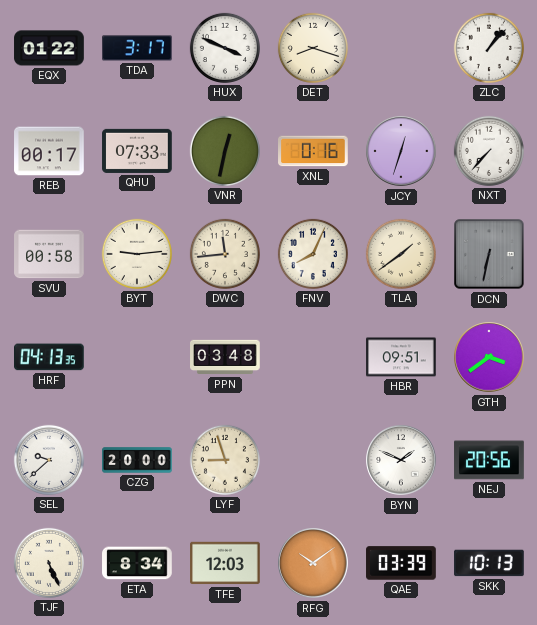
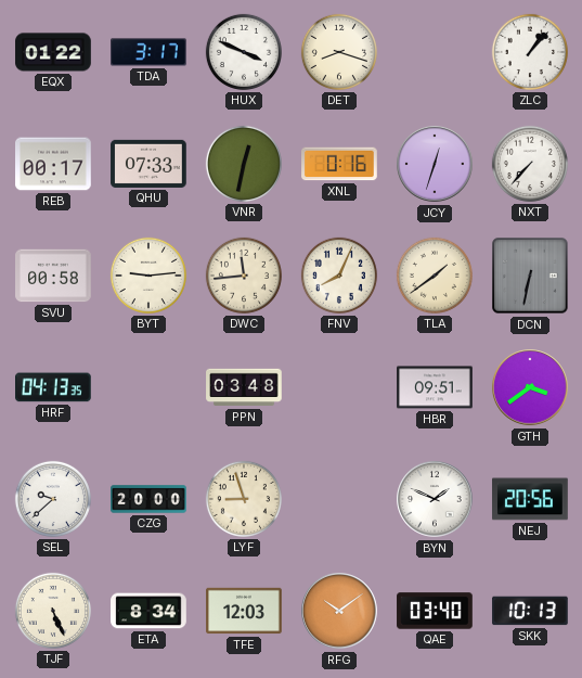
QAE: 03:39 -> 03:40
